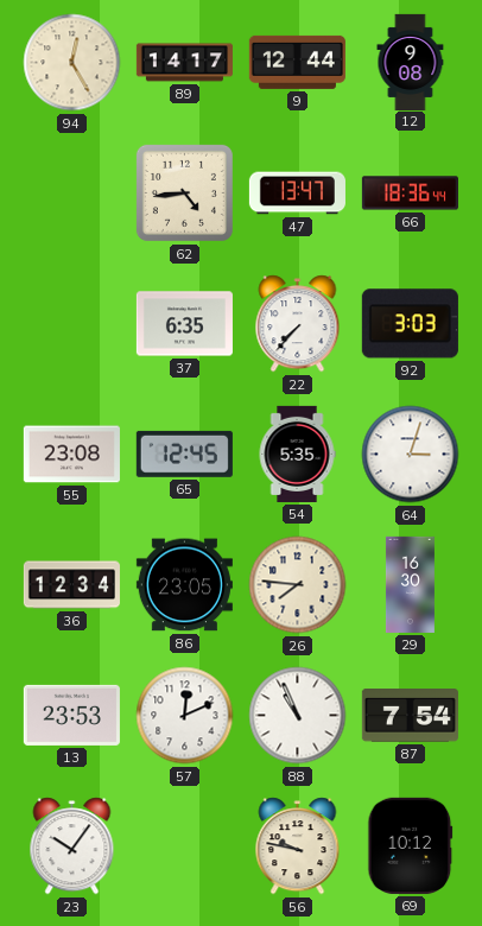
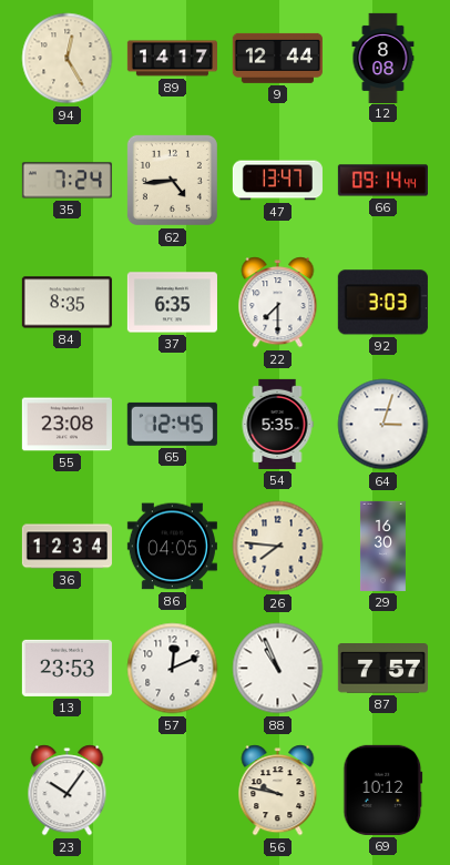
12: 9:08 -> 8:08
35: none -> 7:24
66: 18:36 -> 09:14
84: none -> 8:35
22: 7:37 -> 7:30
86: 23:05 -> 04:05
87: 7:54 -> 7:57
